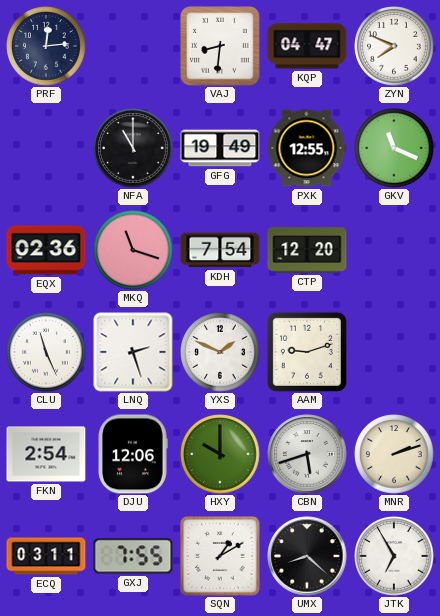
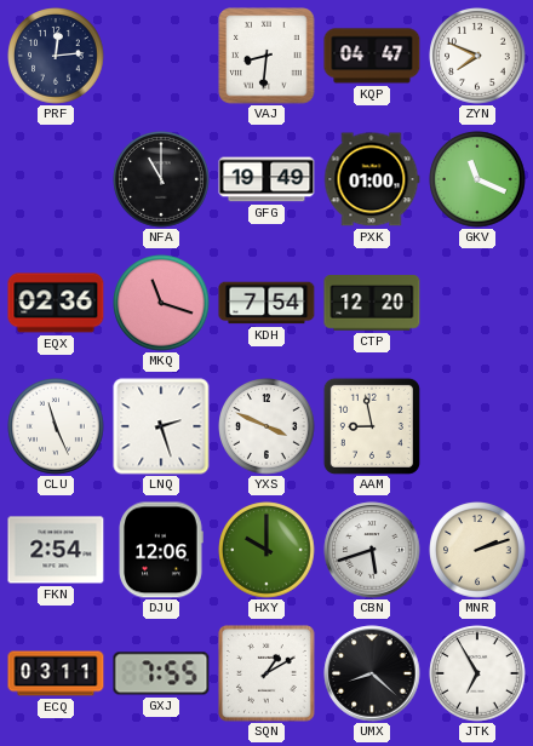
PXK: 12:55 -> 01:00
YXS: 1:49 -> 3:49
AAM: 9:12 -> 8:58
